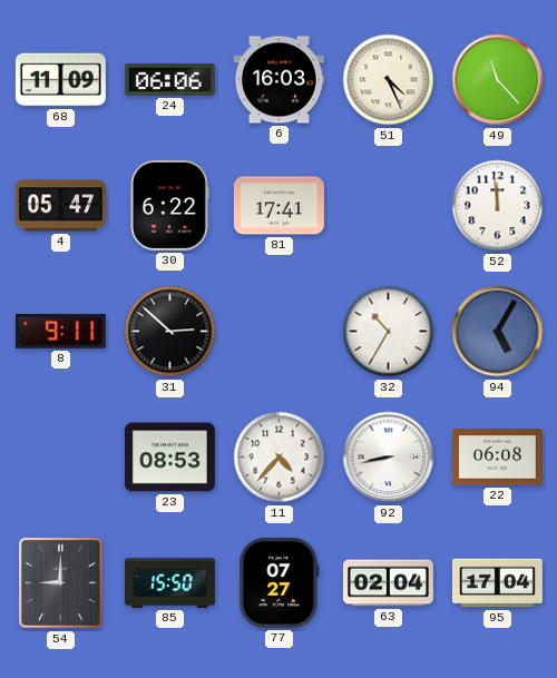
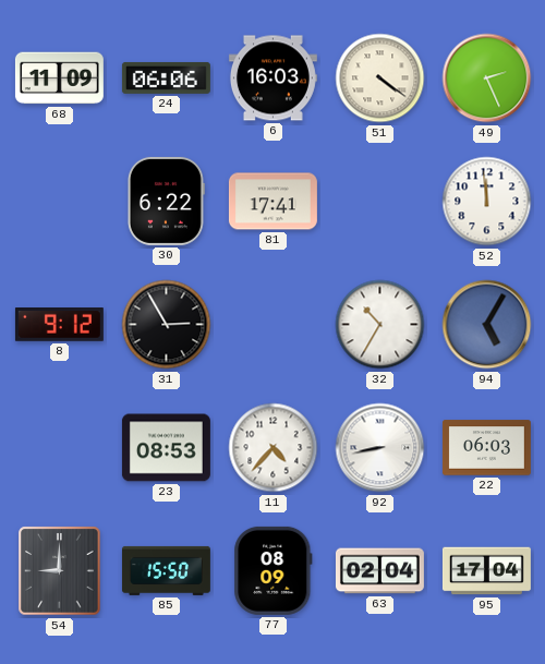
51: 4:26 -> 4:21
49: 11:23 -> 2:26
4: 05:47 -> none
8: 9:11 -> 9:12
31: 2:52 -> 2:55
22: 06:08 -> 06:03
77: 07:27 -> 08:09
